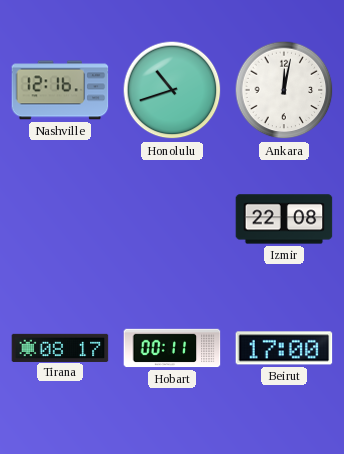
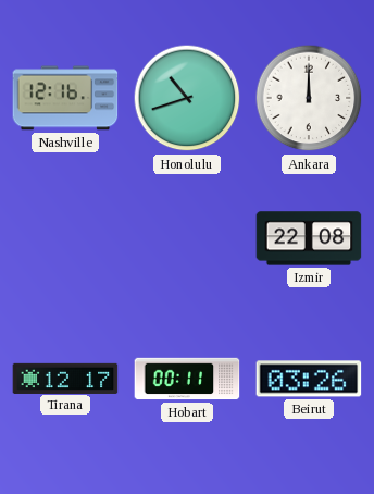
Ankara: 12:02 -> 12:00
Tirana: 08:17 -> 12:17
Beirut: 17:00 -> 03:26
